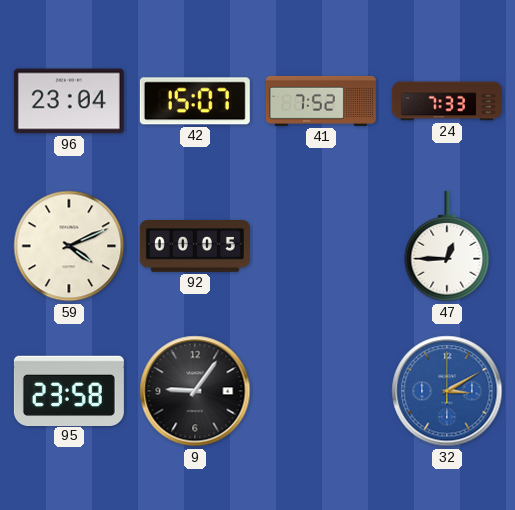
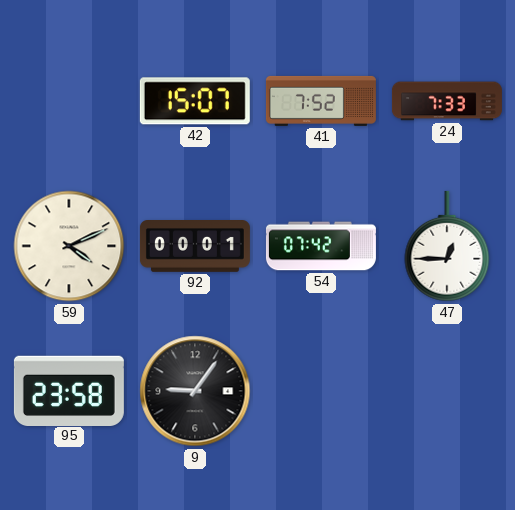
96: 23:04 -> none
92: 00:05 -> 00:01
54: none -> 07:42
32: 3:10 -> none
